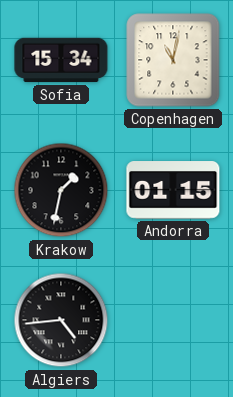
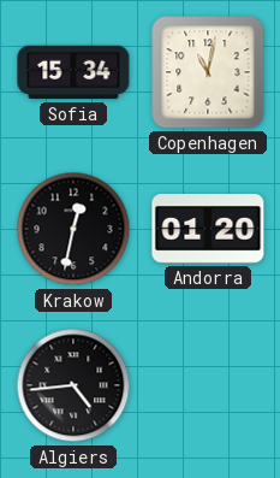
Krakow: 1:32 -> 12:32
Andorra: 01:15 -> 01:20
